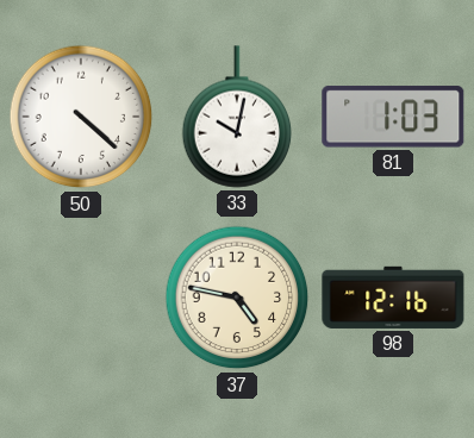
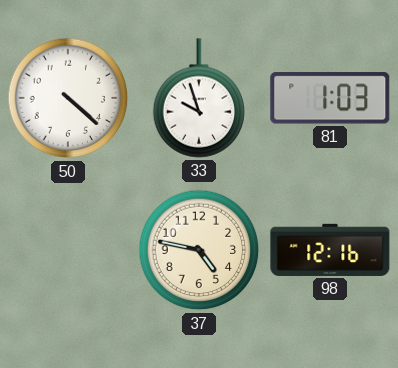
33: 10:02 -> 9:57
